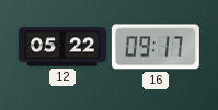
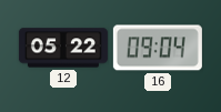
16: 09:17 -> 09:04
